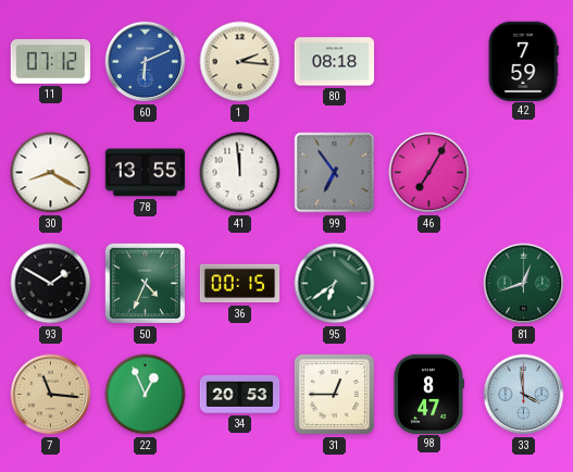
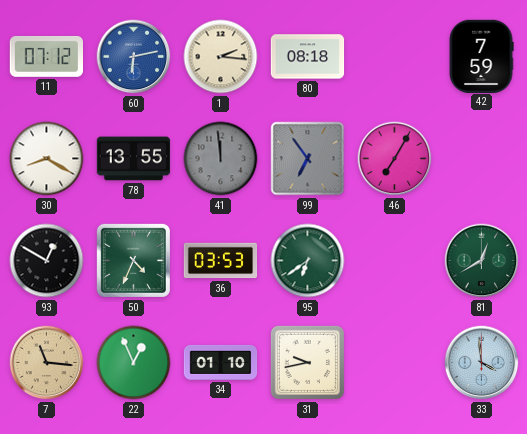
60: 6:11 -> 6:13
41 dial: white -> grey
93: 1:50 -> 12:50
36: 00:15 -> 03:53
81: 12:42 -> 12:40
34: 20:53 -> 01:10
31: 12:45 -> 9:43
98: 8:47 -> none
